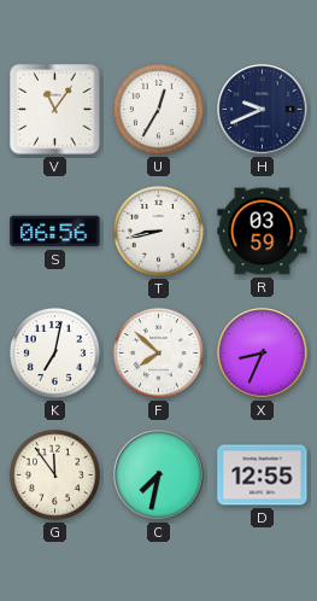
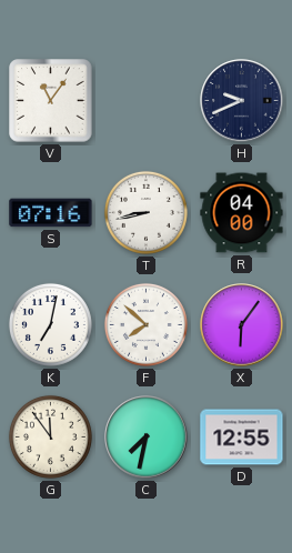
U: 12:35 -> none
S: 06:56 -> 07:16
R: 03:59 -> 04:00
X: 8:34 -> 6:06
